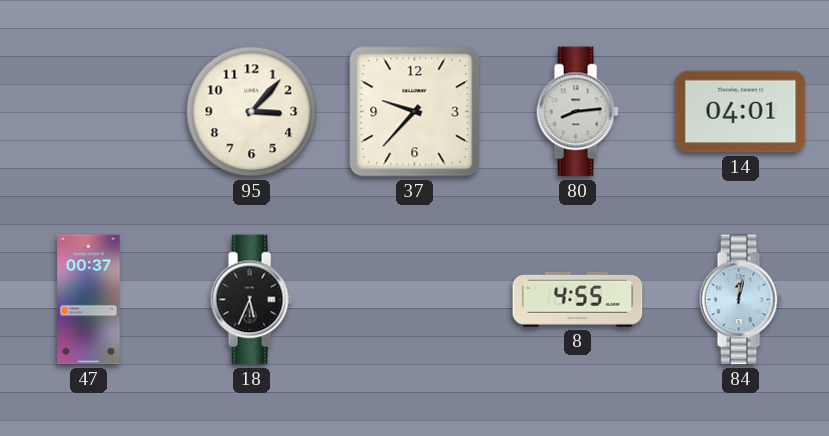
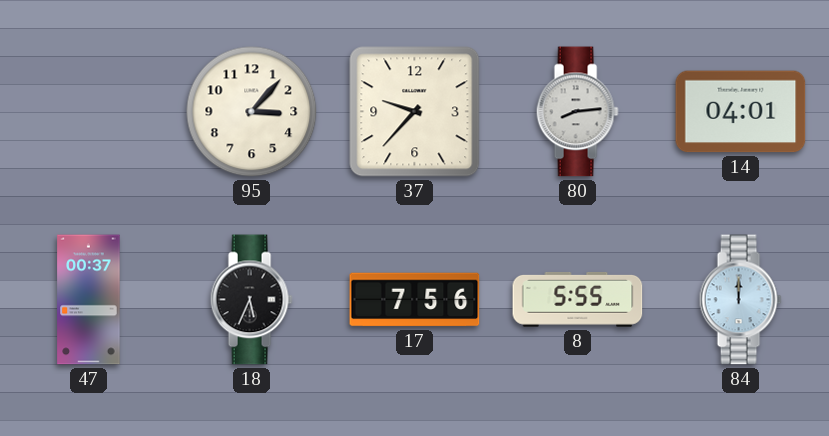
17: none -> 7:56
8: 4:55 -> 5:55
84: 12:02 -> 12:00
